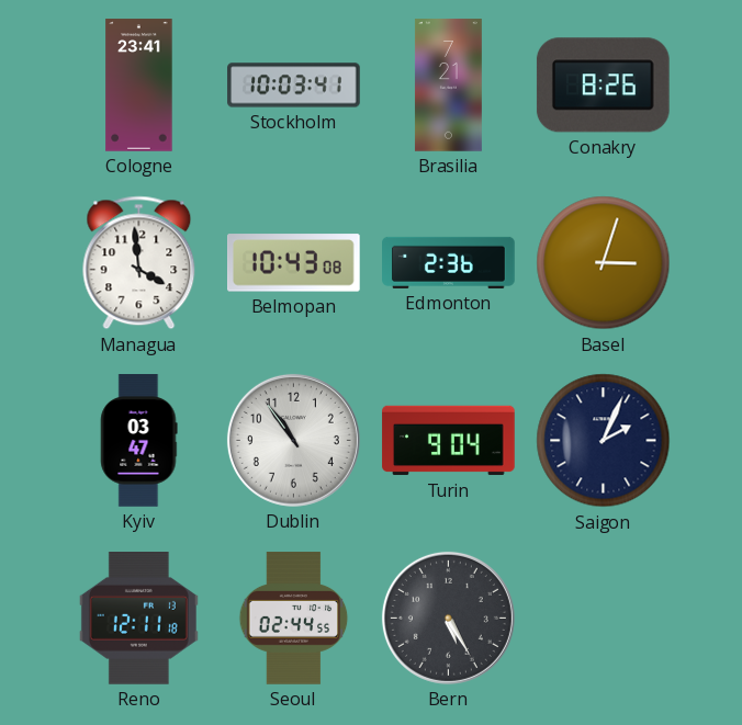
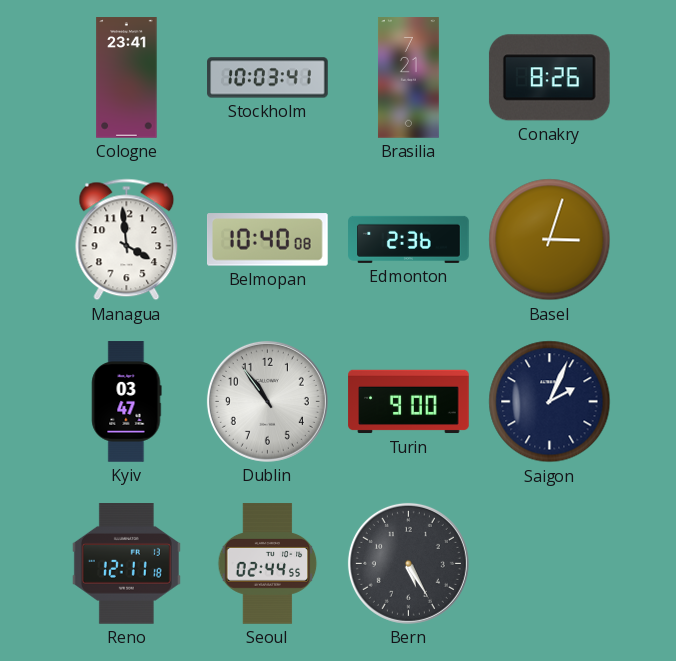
Belmopan: 10:43 -> 10:40
Turin: 9:04 -> 9:00
